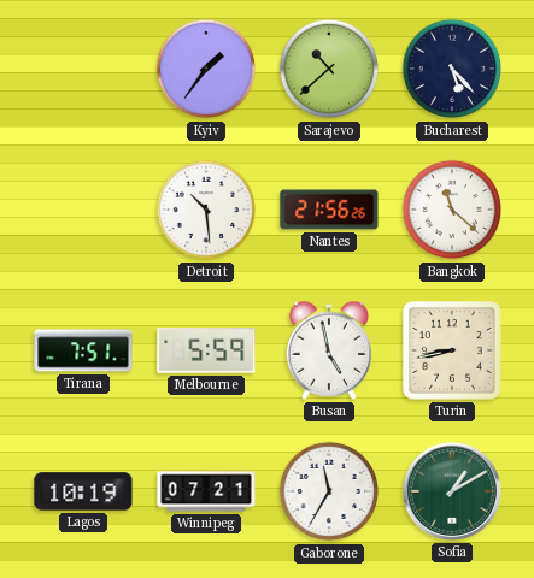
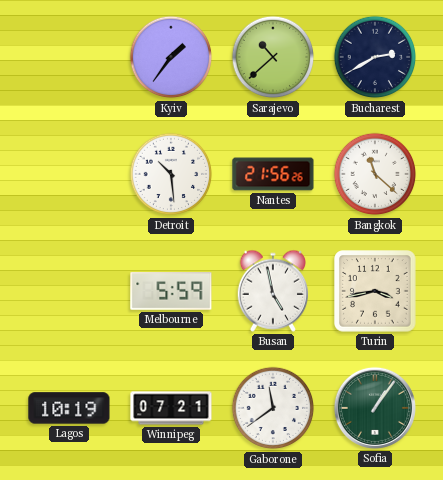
Bucharest: 5:23 -> 2:40
Tirana: 7:51 -> none
Turin: 8:43 -> 3:43
Gaborone: 11:35 -> 11:39
Sofia: 1:10 -> 1:06
